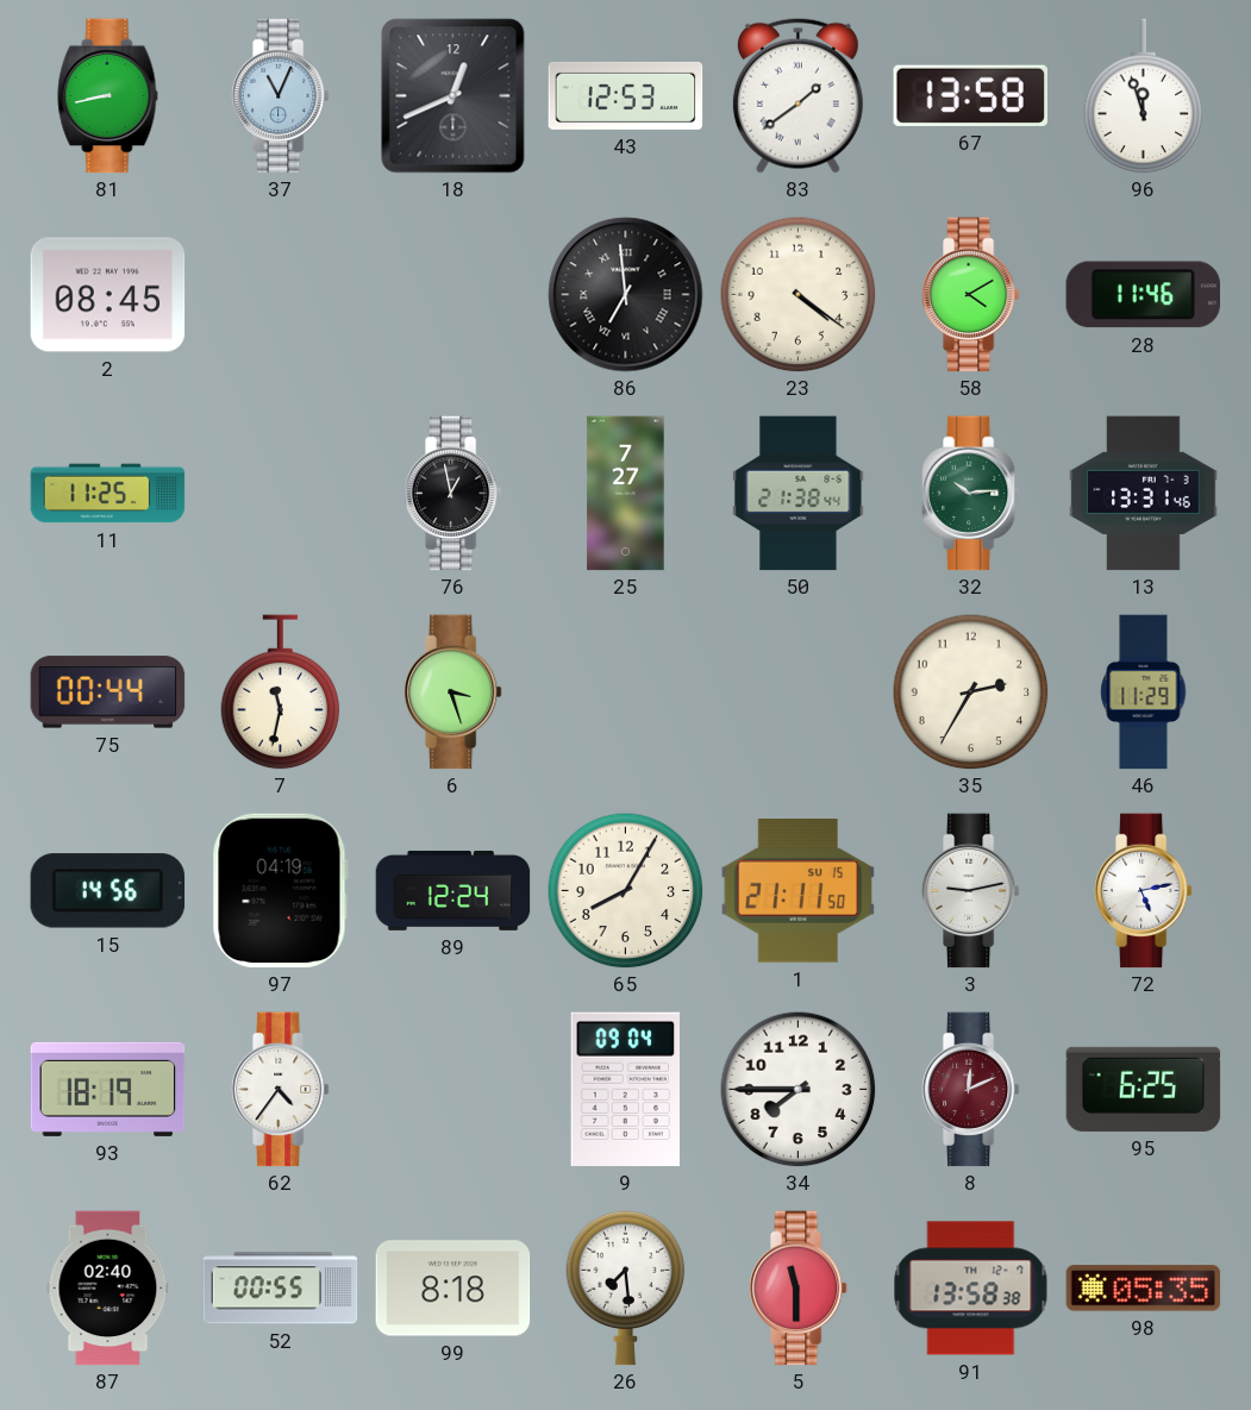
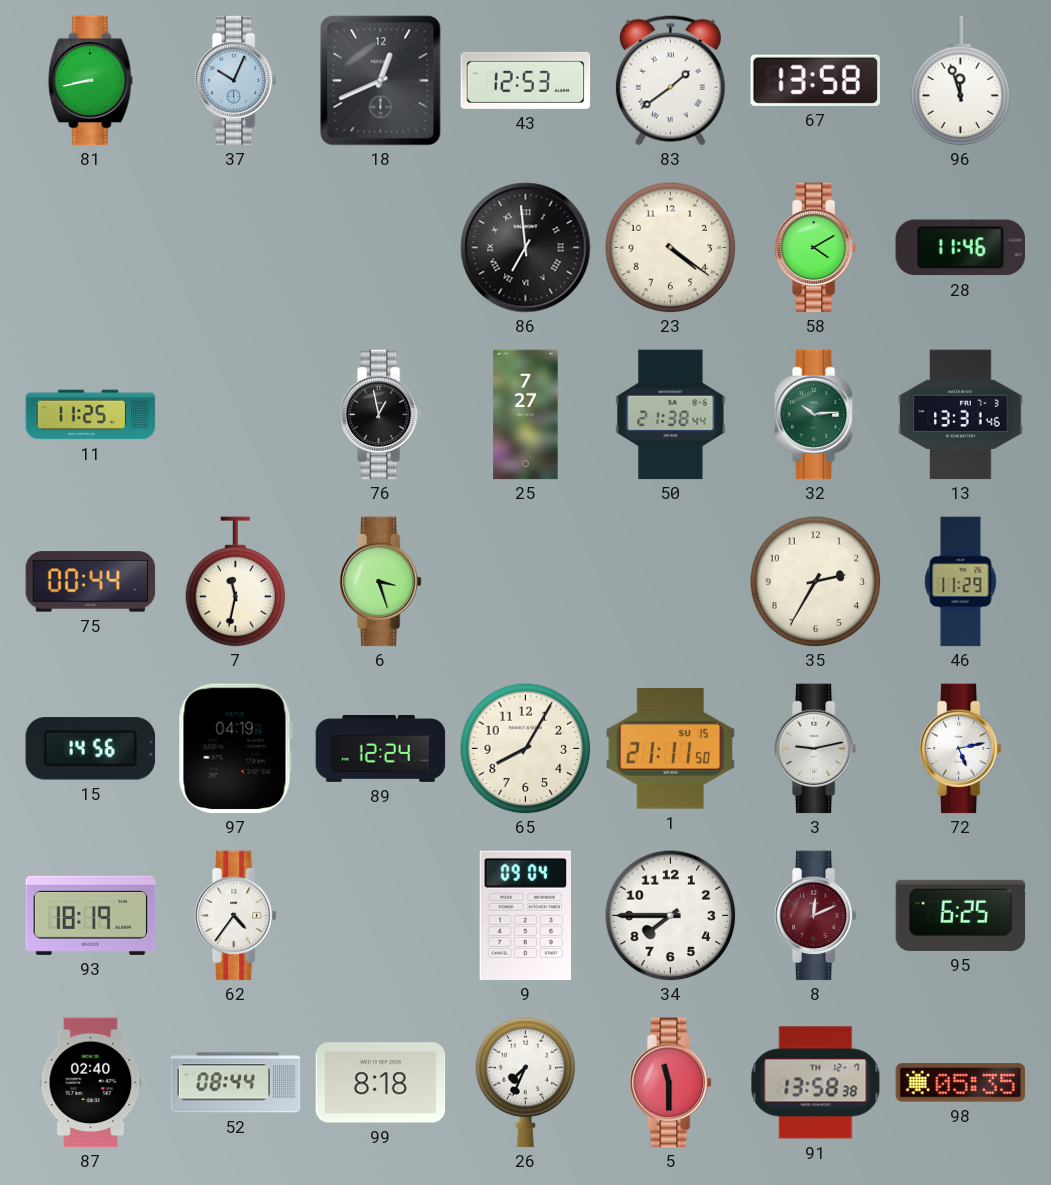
37: 11:04 -> 10:04
2: 08:45 -> none
52: 00:55 -> 08:44
26: 7:29 -> 7:34
